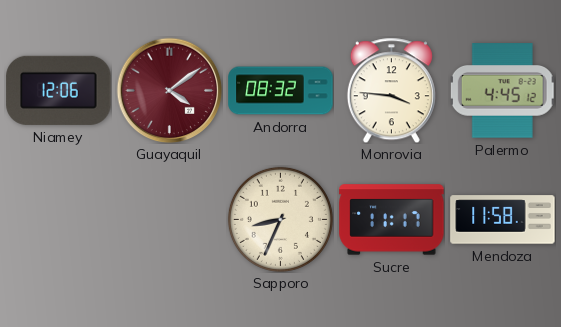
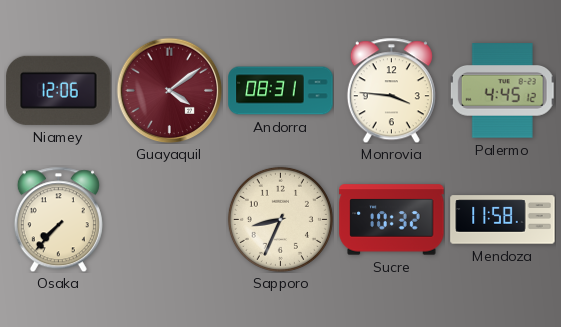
Andorra: 08:32 -> 08:31
Osaka: none -> 7:37
Sucre: 11:17 -> 10:32
